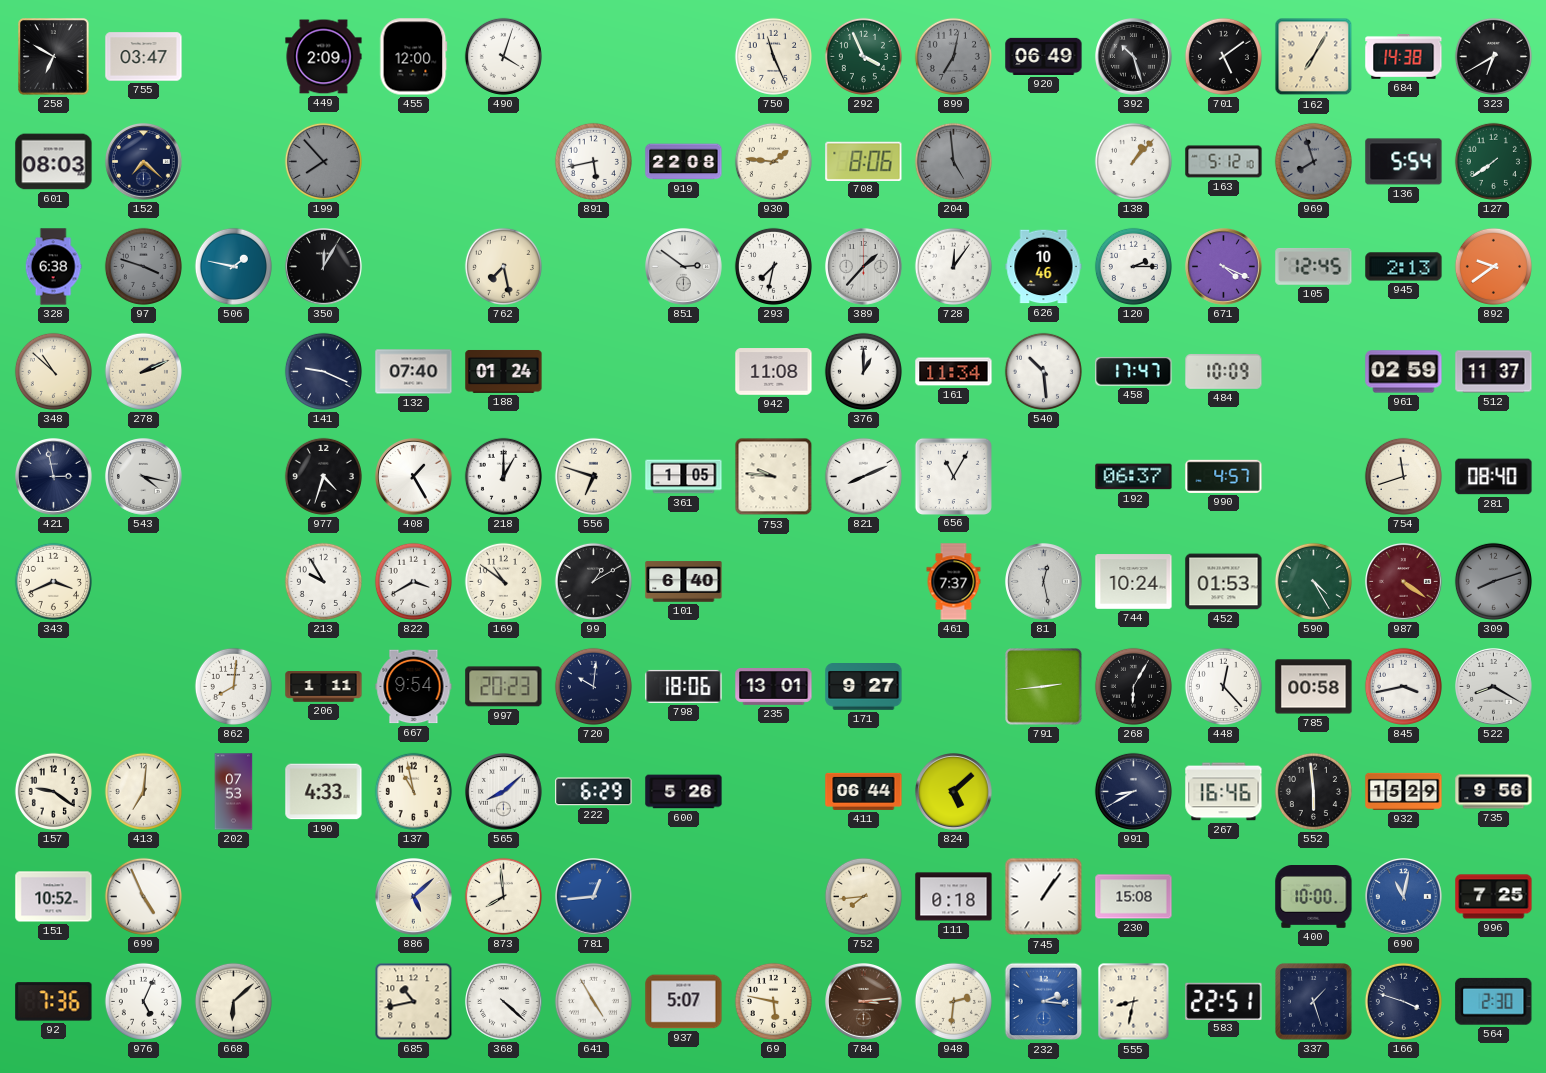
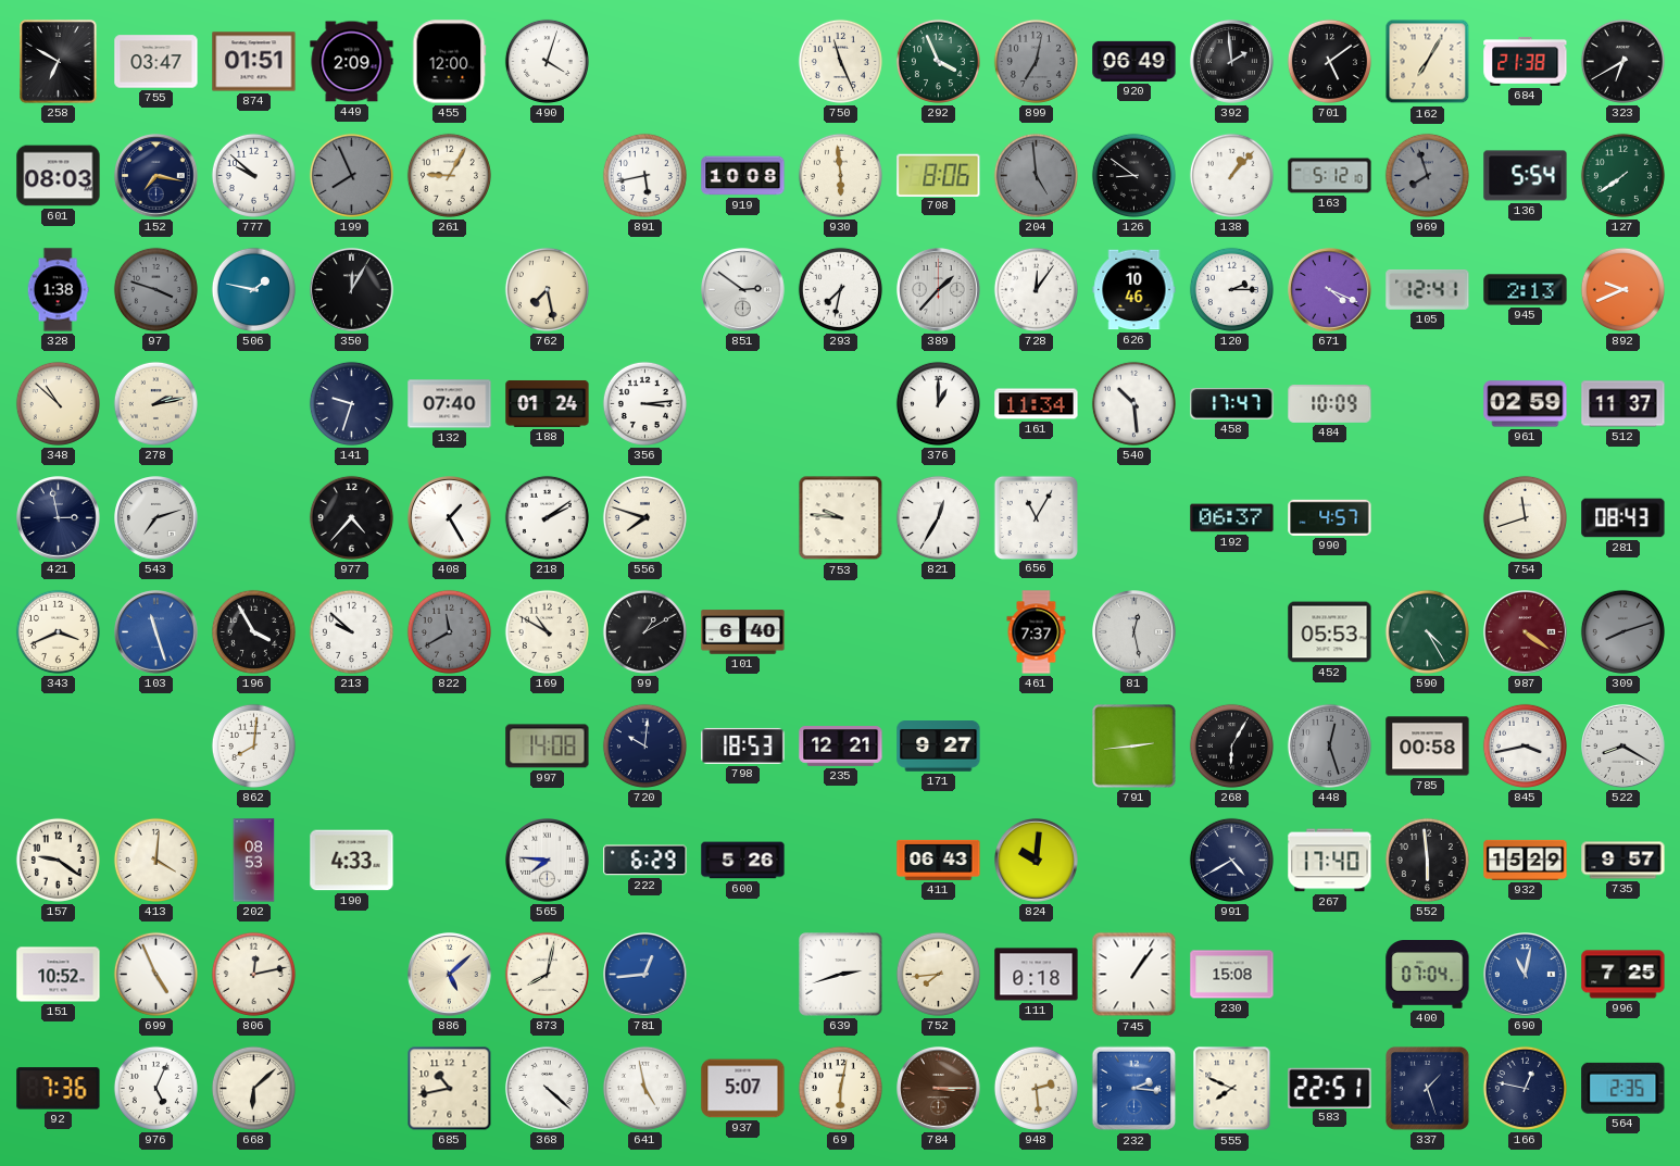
874: none -> 01:51
392: 10:27 -> 1:59
684: 14:38 -> 21:38
152: 7:22 -> 7:17
777: none -> 9:52
199: 7:53 -> 7:56
261: none -> 9:05
919: 22:08 -> 10:08
930: 1:46 -> 5:59
126: none -> 8:51
328: 6:38 -> 1:38
105: 12:45 -> 12:41
892: 9:39 -> 9:41
278: 2:11 -> 2:13
141: 9:19 -> 9:33
356: none -> 3:14
942: 11:08 -> none
543: 4:17 -> 7:12
977: 4:33 -> 4:37
218: 1:00 -> 2:09
556: 6:48 -> 7:48
361: 1:05 -> none
821: 8:11 -> 12:35
281: 08:40 -> 08:43
103: none -> 11:27
196: none -> 3:55
213: 9:55 -> 9:52
822: 3:40 -> 11:40
822 dial: white -> grey
169: 10:51 -> 10:50
744: 10:24 -> none
452: 01:53 -> 05:53
206: 1:11 -> none
667: 9:54 -> none
997: 20:23 -> 14:08
798: 18:06 -> 18:53
235: 13:01 -> 12:21
448: 12:23 -> 12:27
448 dial: white -> grey
413: 7:01 -> 4:01
202: 07:53 -> 08:53
137: 10:58 -> none
565: 8:08 -> 7:46
411: 06:44 -> 06:43
824: 5:08 -> 10:01
991: 8:40 -> 4:40
267: 16:46 -> 17:40
735: 9:56 -> 9:57
806: none -> 12:13
873: 7:59 -> 8:02
639: none -> 2:42
400: 10:00 -> 07:04
641: 4:55 -> 4:58
69: 5:47 -> 6:02
784: 3:14 -> 3:15
948: 2:31 -> 2:29
555: 8:32 -> 7:49
166: 3:48 -> 12:47
564: 2:30 -> 2:35
